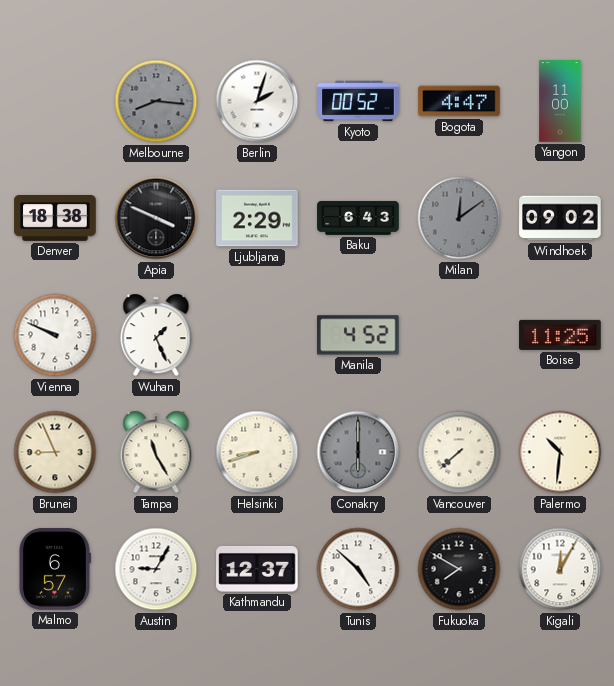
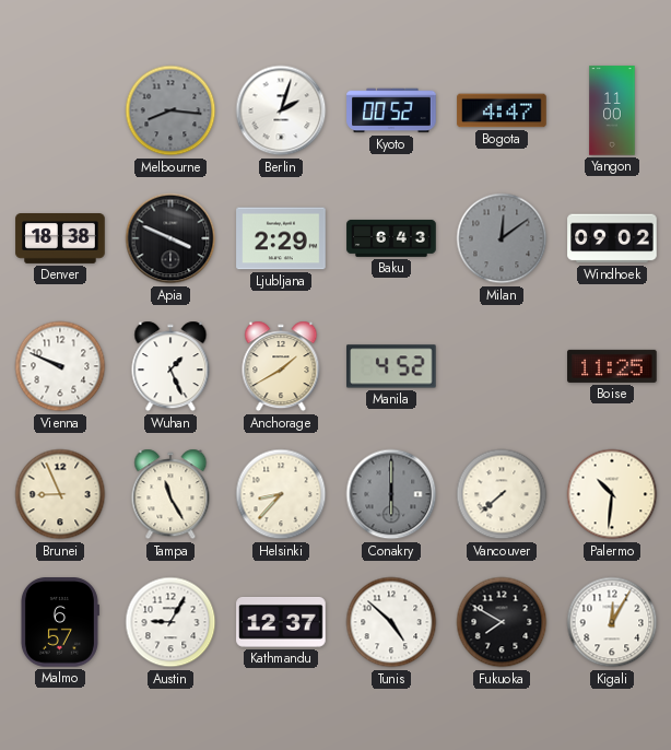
Anchorage: none -> 1:40
Helsinki: 8:42 -> 8:37
